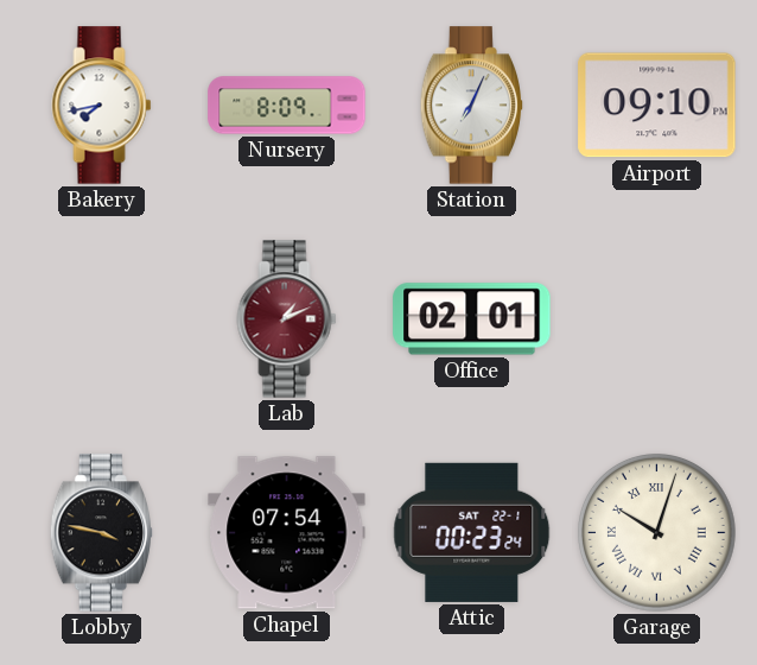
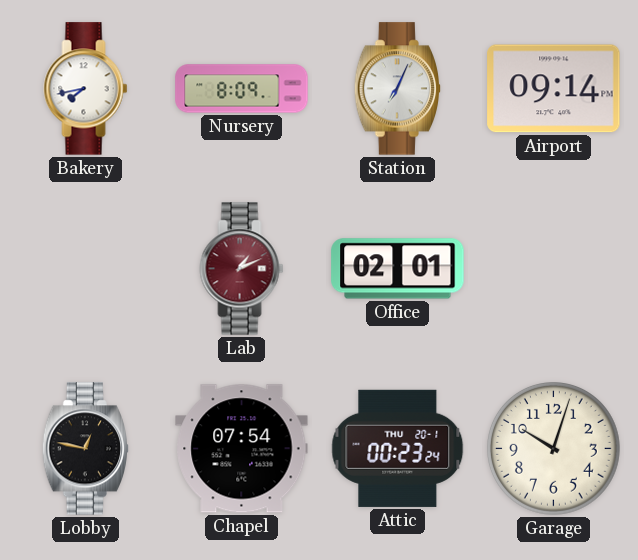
Airport: 09:10 -> 09:14
Lobby: 3:47 -> 12:47
Attic date: SAT 22-1 -> THU 20-1
Garage numerals: Roman -> Arabic
